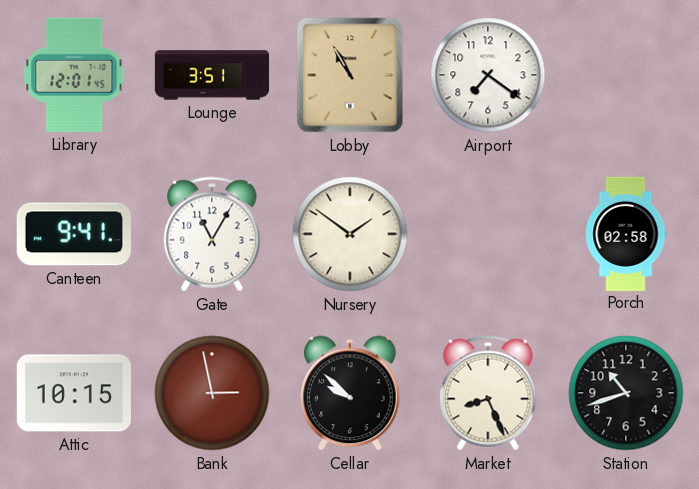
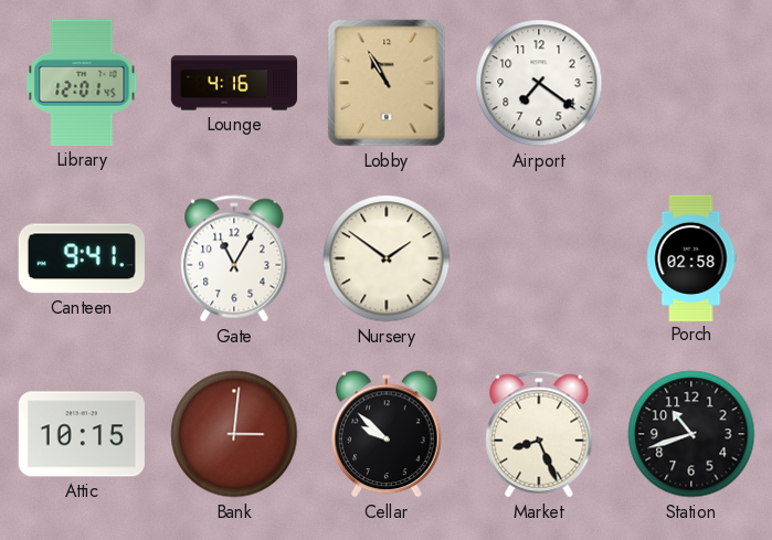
Lounge: 3:51 -> 4:16
Bank: 2:58 -> 3:01
